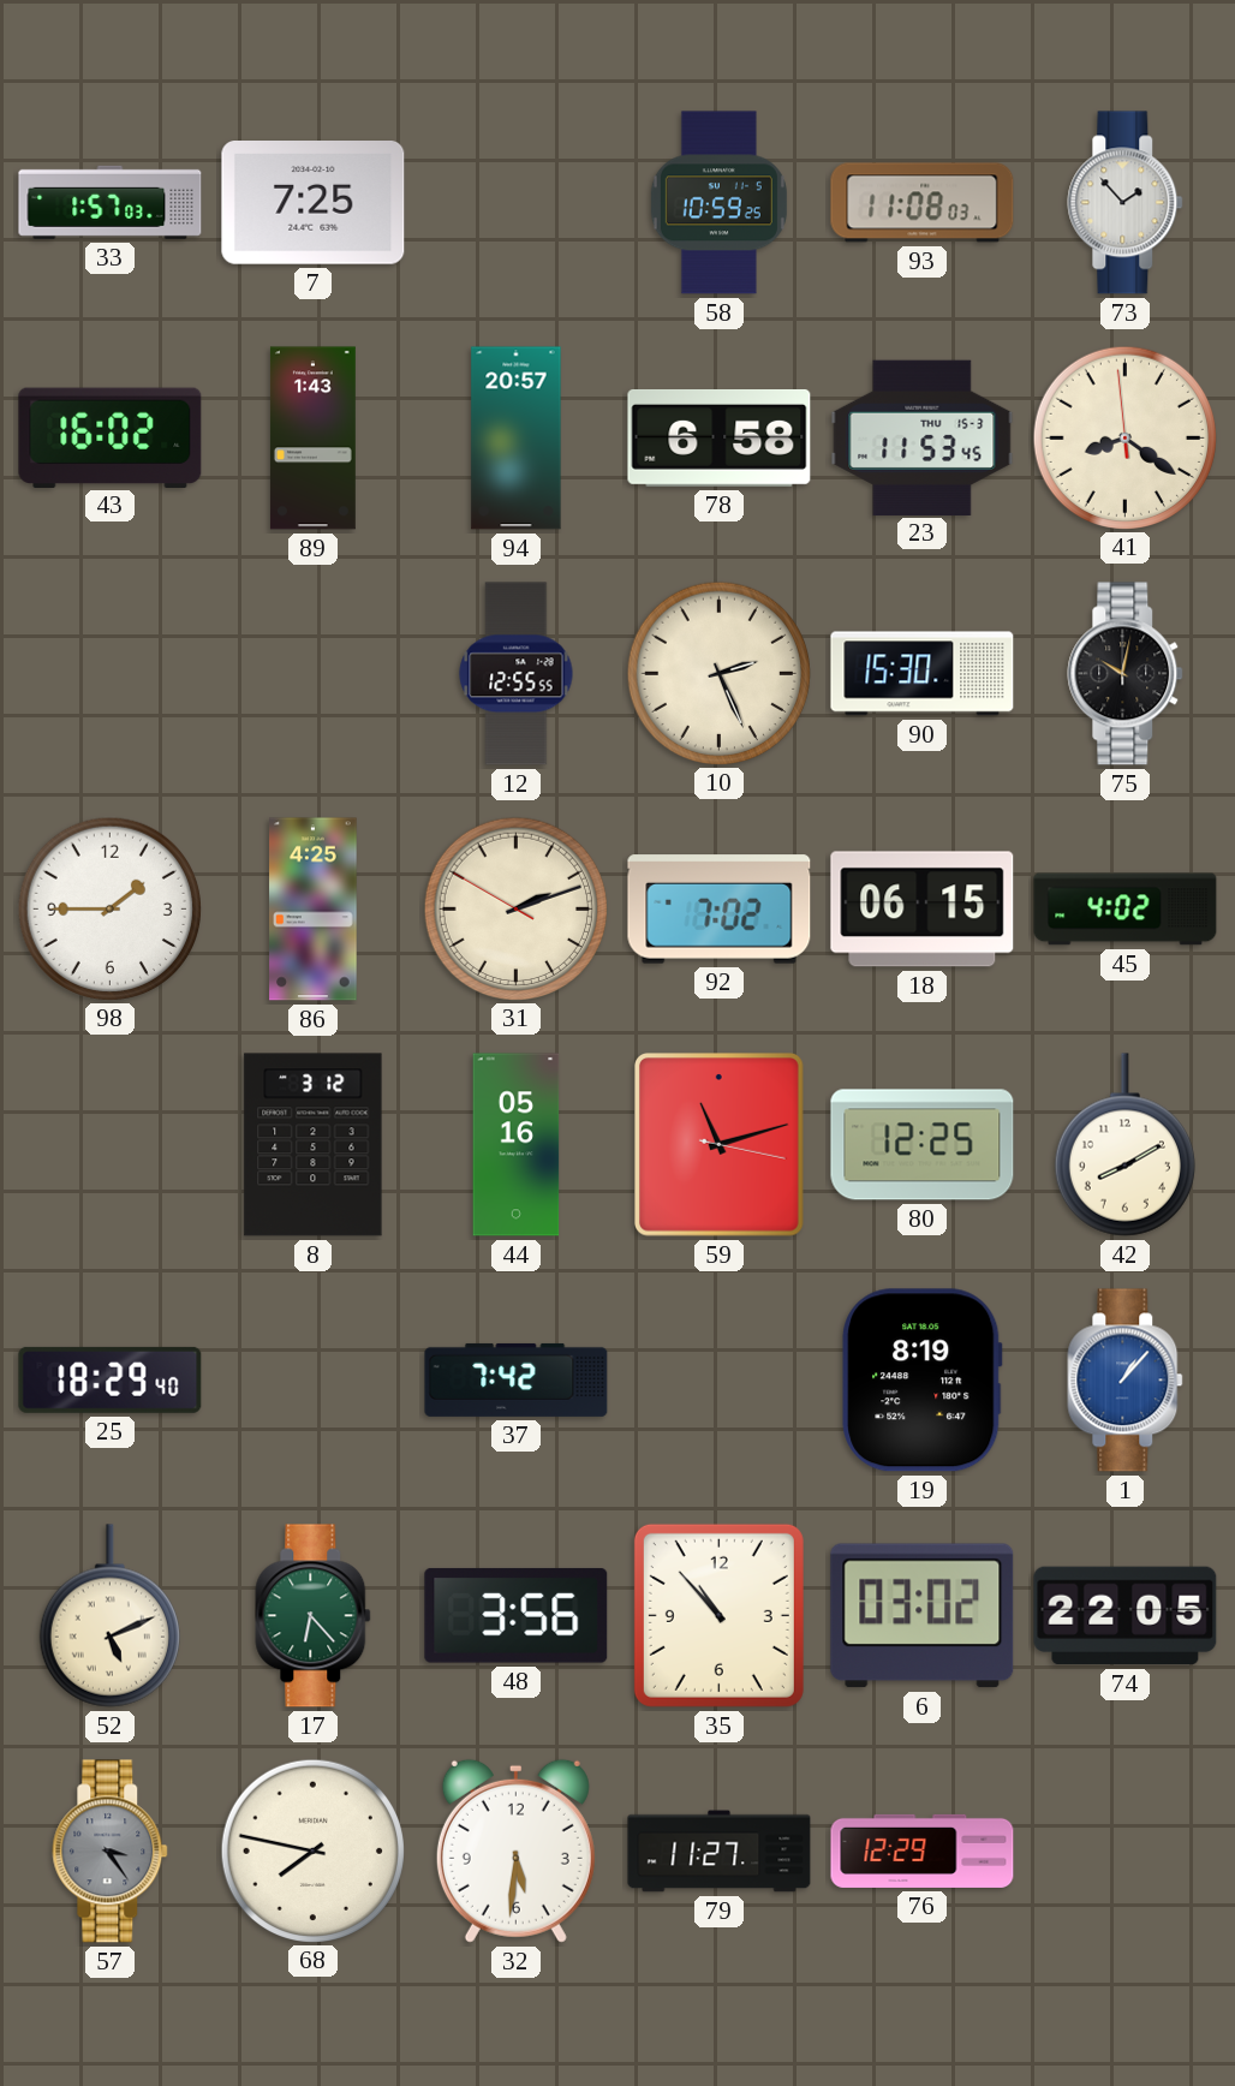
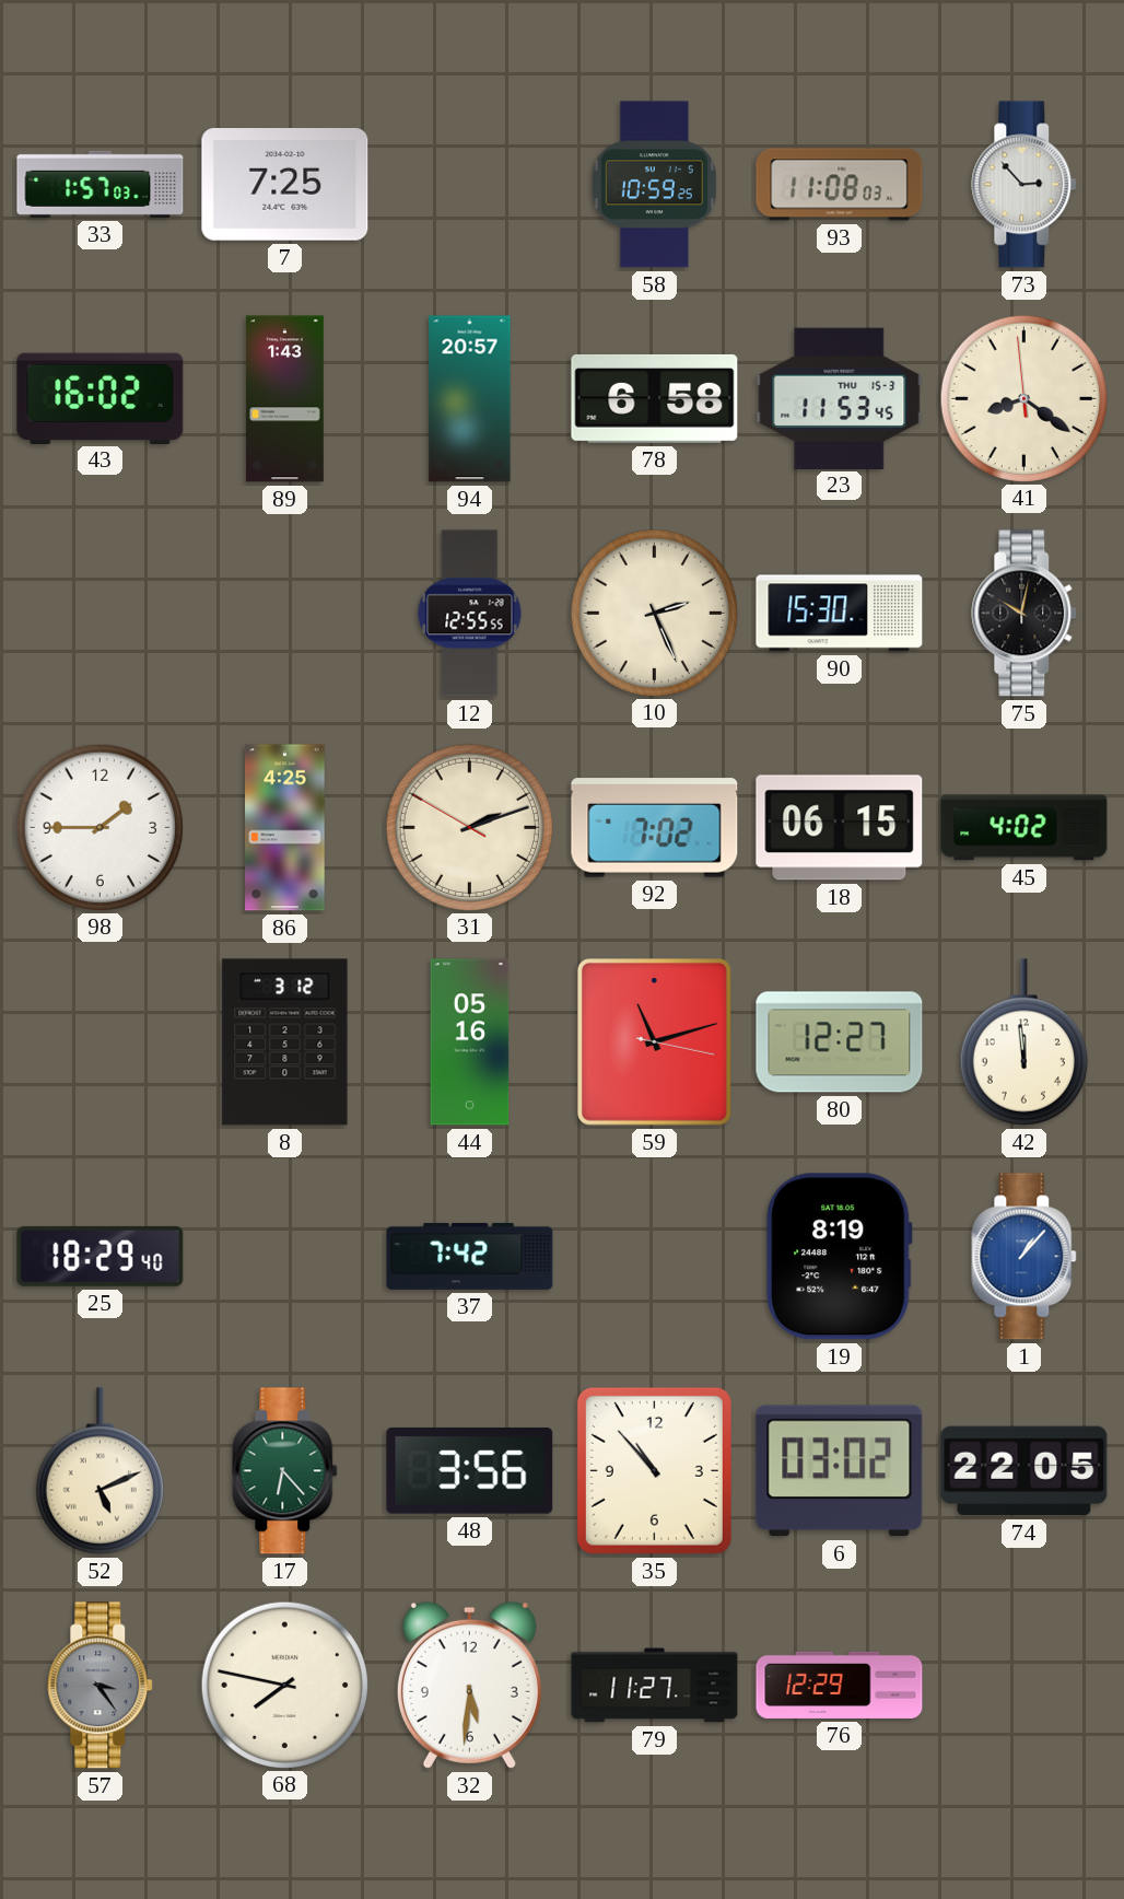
73: 1:53 -> 2:53
80: 12:25 -> 12:27
42: 8:10 -> 11:59
